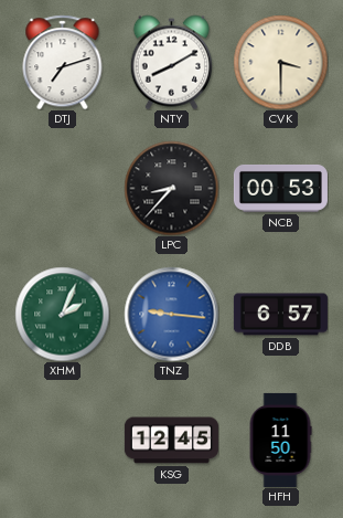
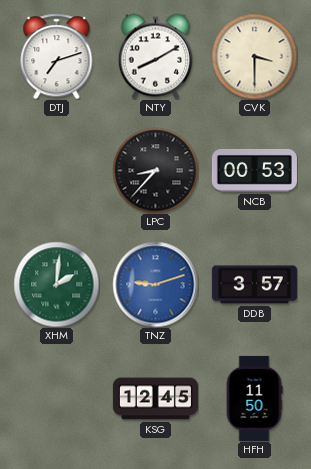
XHM: 2:04 -> 2:01
TNZ: 9:16 -> 9:12
DDB: 6:57 -> 3:57
